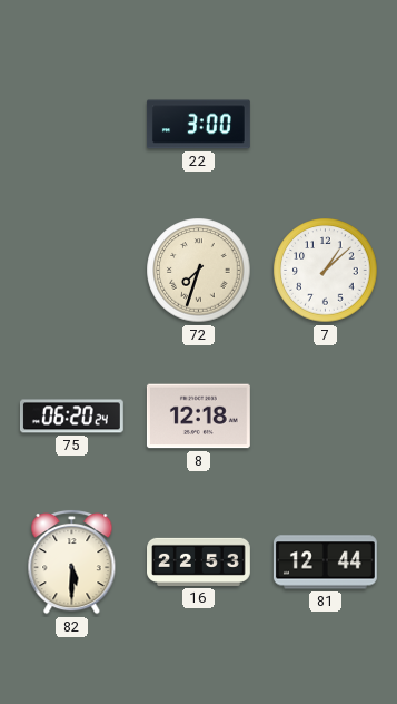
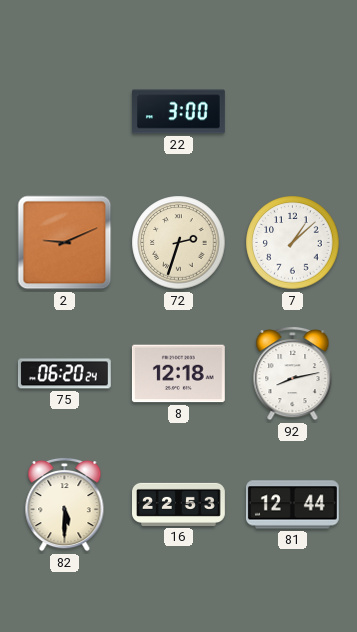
2: none -> 9:11
72: 7:33 -> 2:33
92: none -> 8:13
